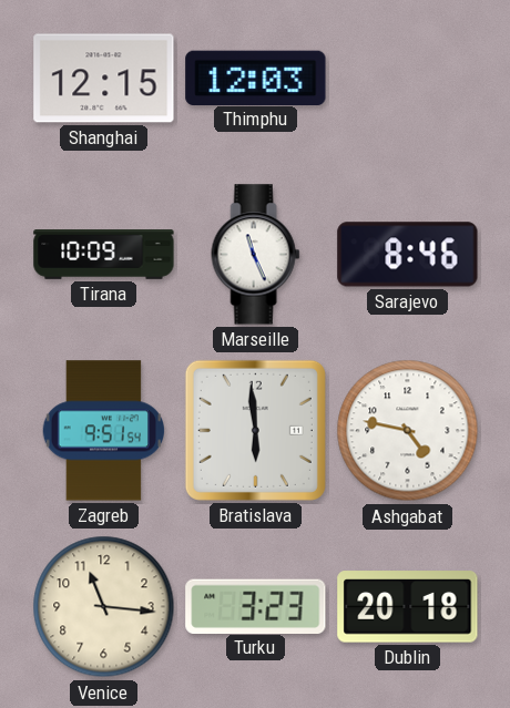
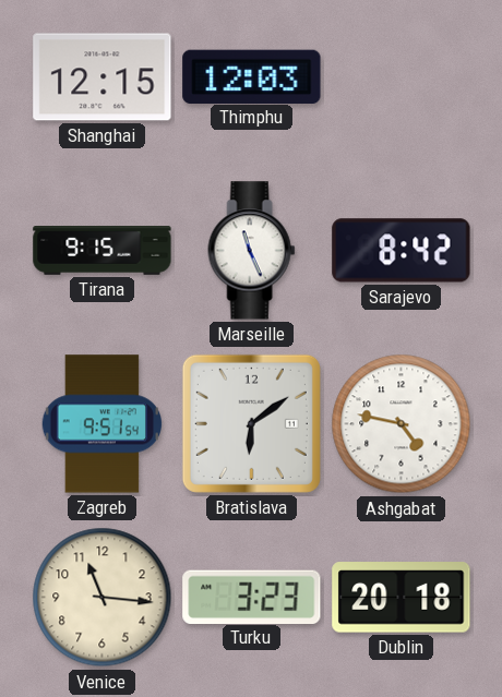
Tirana: 10:09 -> 9:15
Sarajevo: 8:46 -> 8:42
Bratislava: 5:59 -> 6:09
